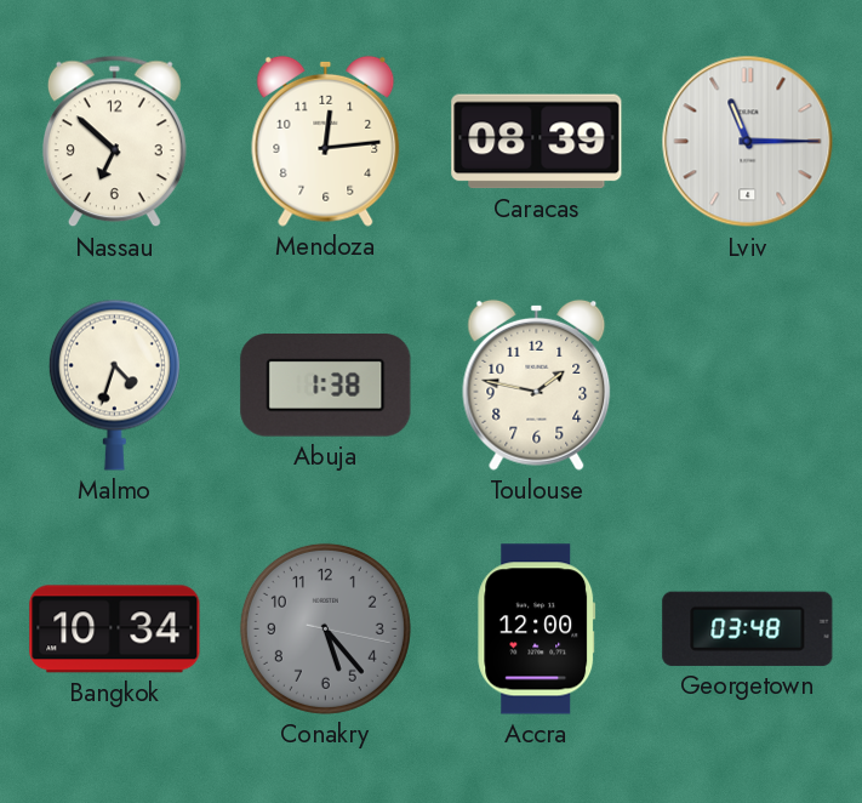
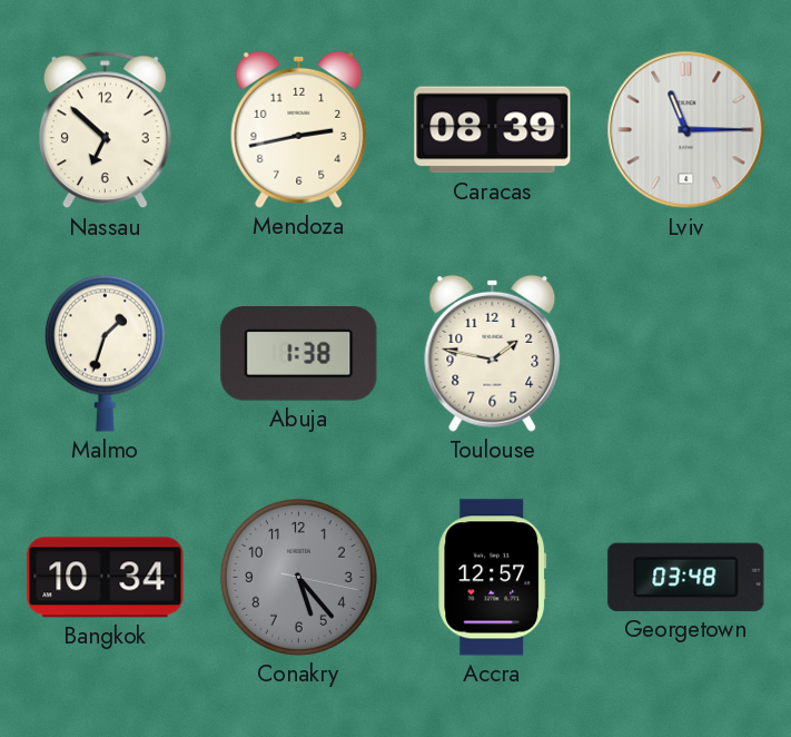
Mendoza: 12:14 -> 2:43
Malmo: 4:33 -> 1:33
Accra: 12:00 -> 12:57
